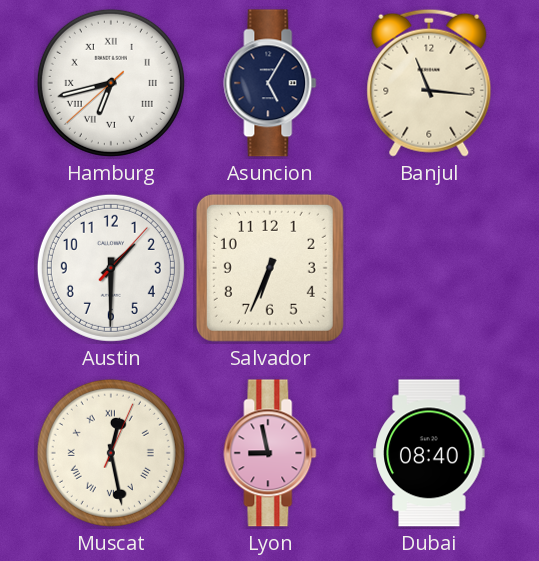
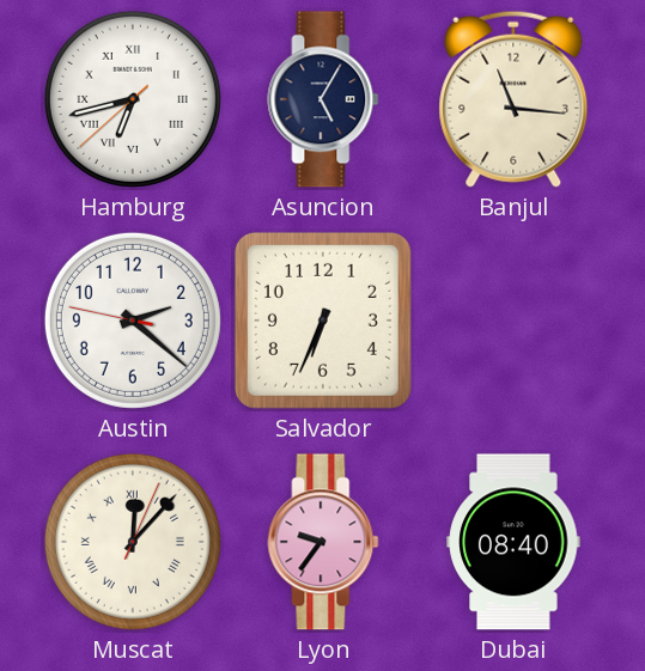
Austin: 1:30 -> 2:21
Muscat: 12:28 -> 12:07
Lyon: 8:58 -> 9:36
